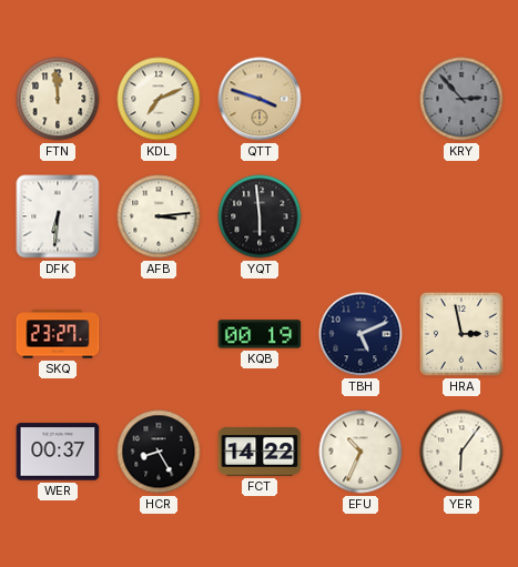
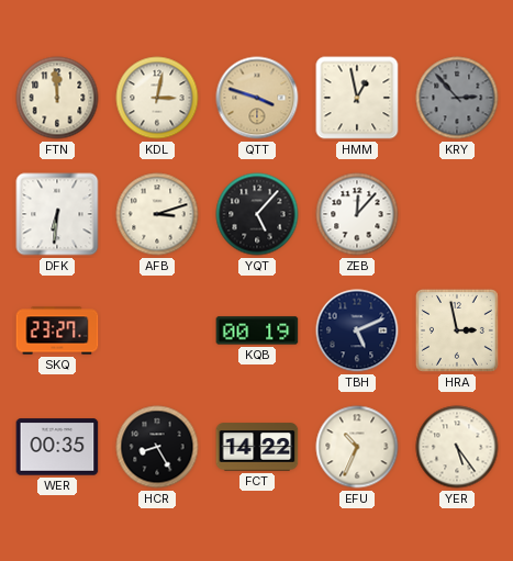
KDL: 7:11 -> 3:02
HMM: none -> 12:58
AFB: 3:14 -> 3:12
YQT: 5:59 -> 5:07
ZEB: none -> 12:07
WER: 00:37 -> 00:35
YER: 6:06 -> 5:24
